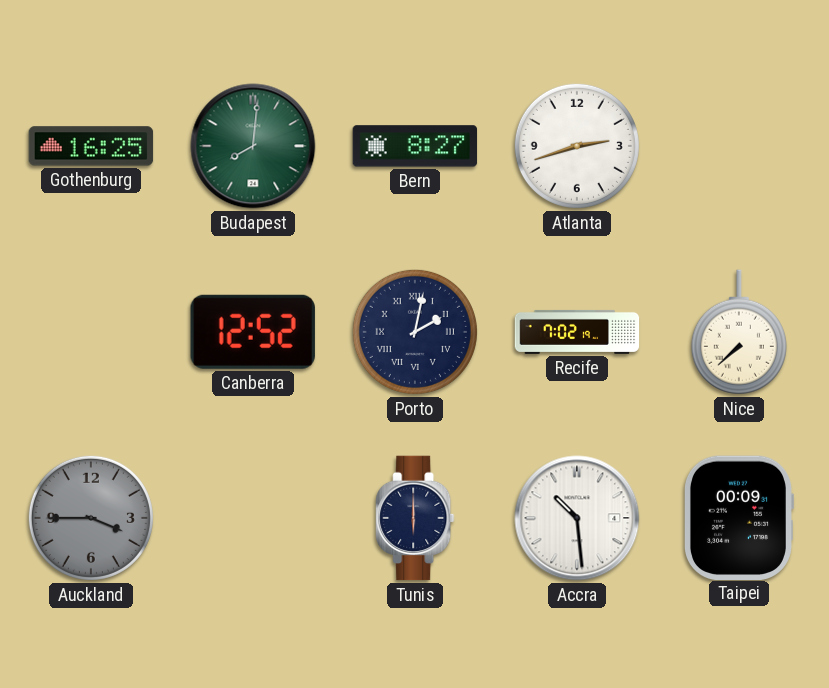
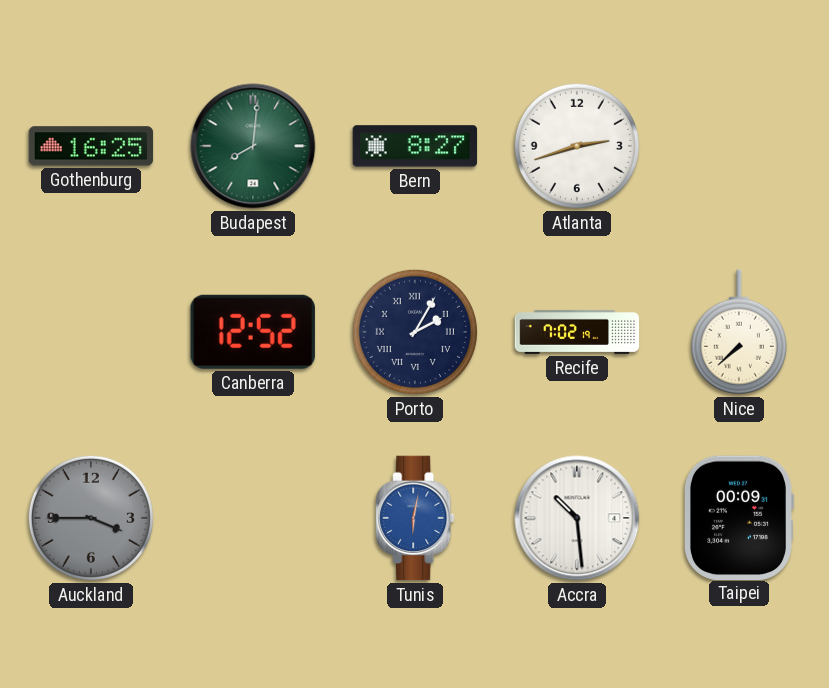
Porto: 2:02 -> 2:05
Tunis: 6:00 -> 6:02
Tunis dial: navy -> blue
